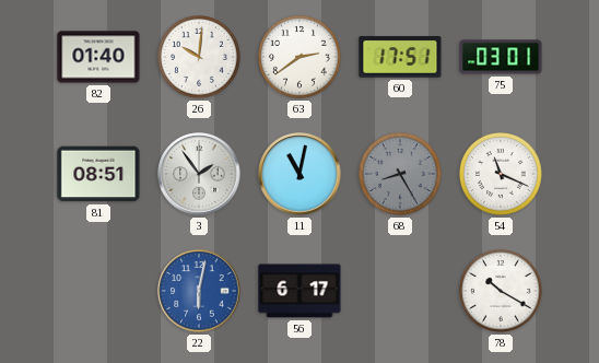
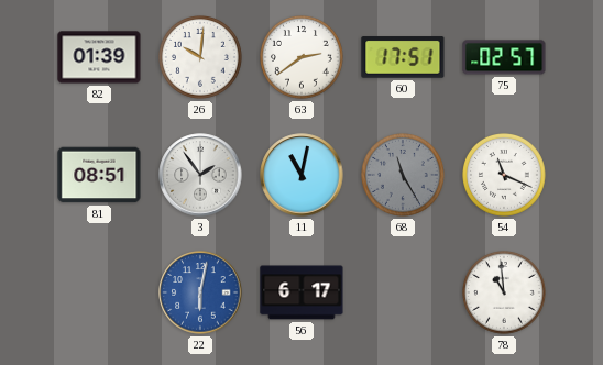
82: 01:40 -> 01:39
75: 03:01 -> 02:57
68: 8:25 -> 11:25
78: 10:20 -> 10:59
